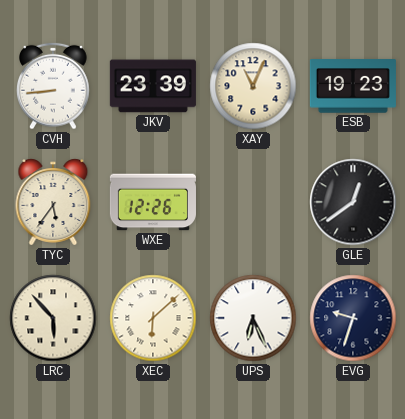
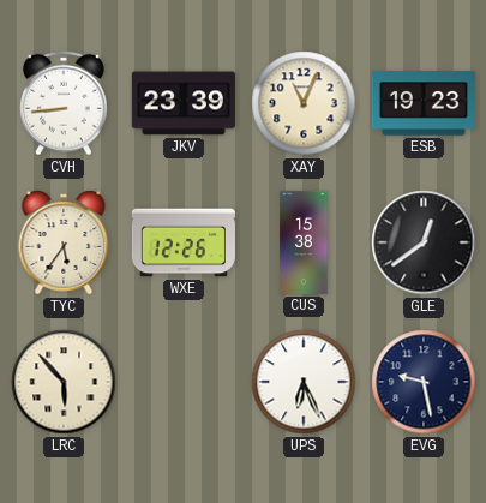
CUS: none -> 15:38
XEC: 6:08 -> none
EVG: 9:33 -> 9:28
